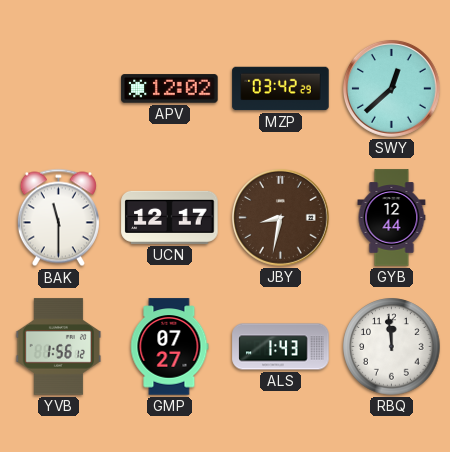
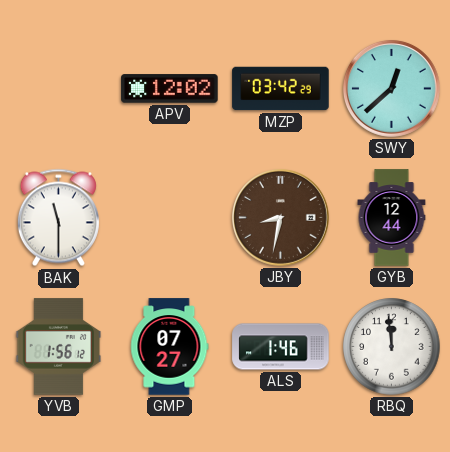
UCN: 12:17 -> none
ALS: 1:43 -> 1:46
